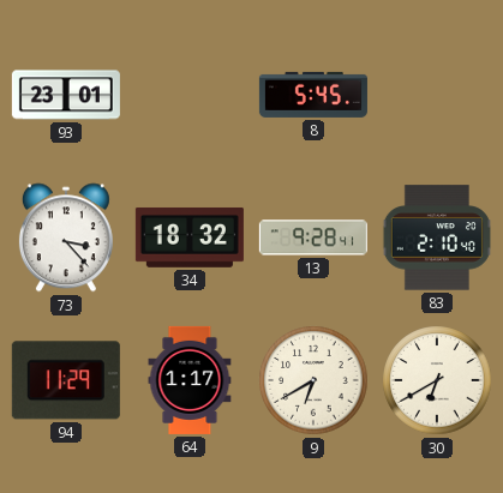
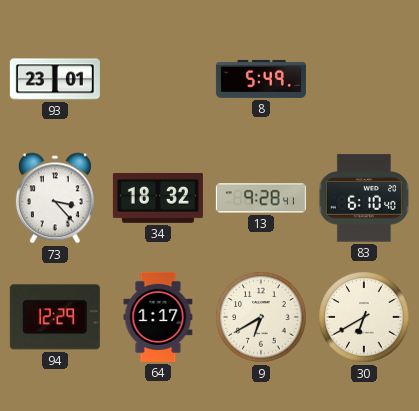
8: 5:45 -> 5:49
83: 2:10 -> 6:10
94: 11:29 -> 12:29
